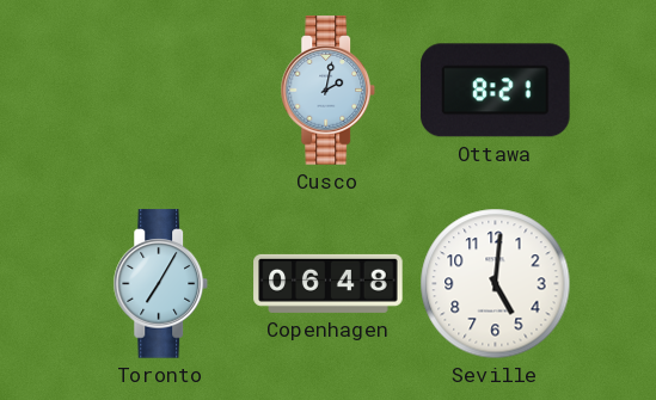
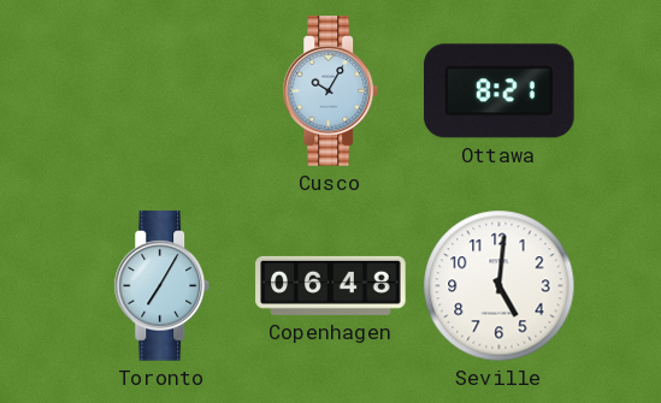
Cusco: 2:02 -> 10:05
